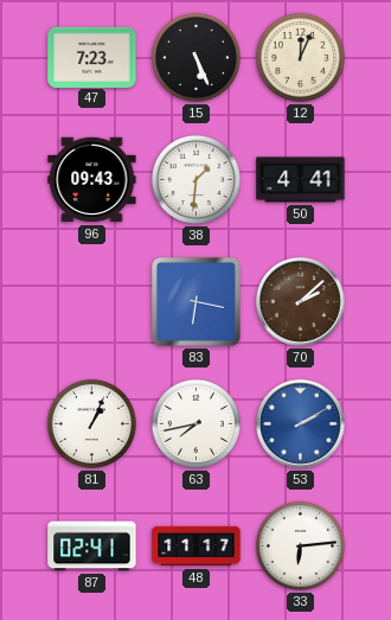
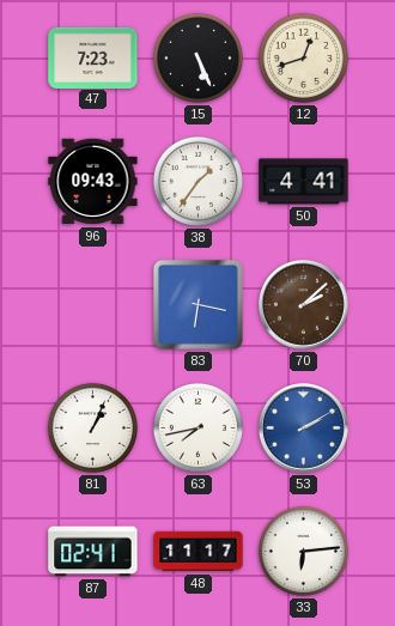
12: 12:04 -> 12:42
38: 1:31 -> 1:36
